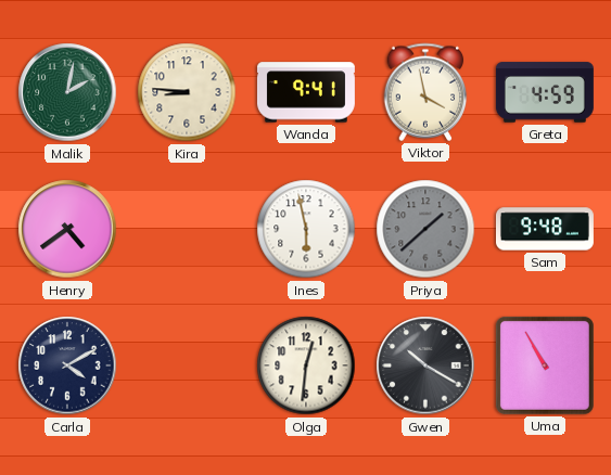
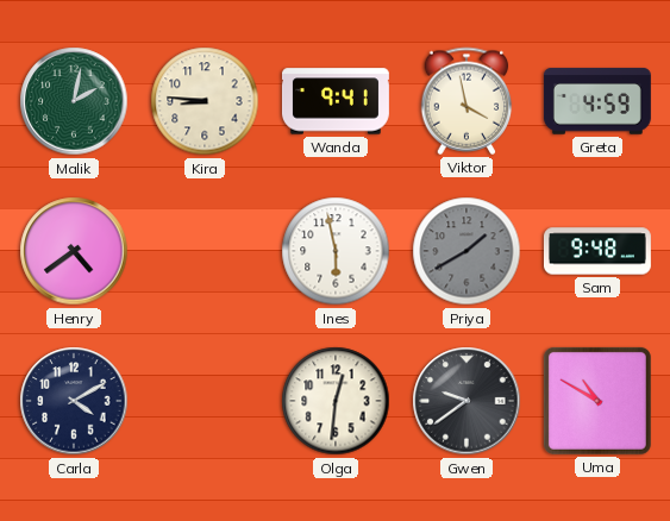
Priya: 1:38 -> 1:40
Gwen: 10:20 -> 9:39
Uma: 10:55 -> 10:50
